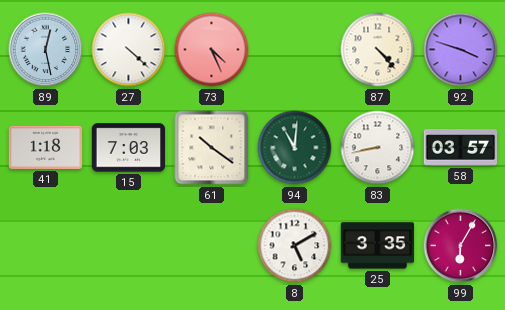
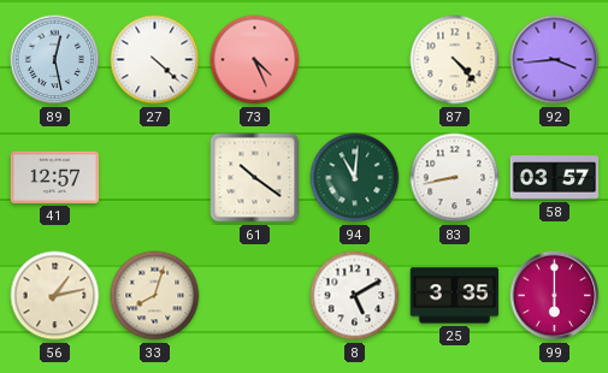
92: 3:48 -> 3:44
41: 1:18 -> 12:57
15: 7:03 -> none
56: none -> 1:13
33: none -> 8:03
99: 6:05 -> 6:00
